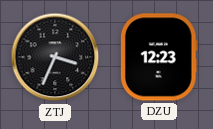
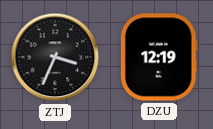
DZU: 12:23 -> 12:19
